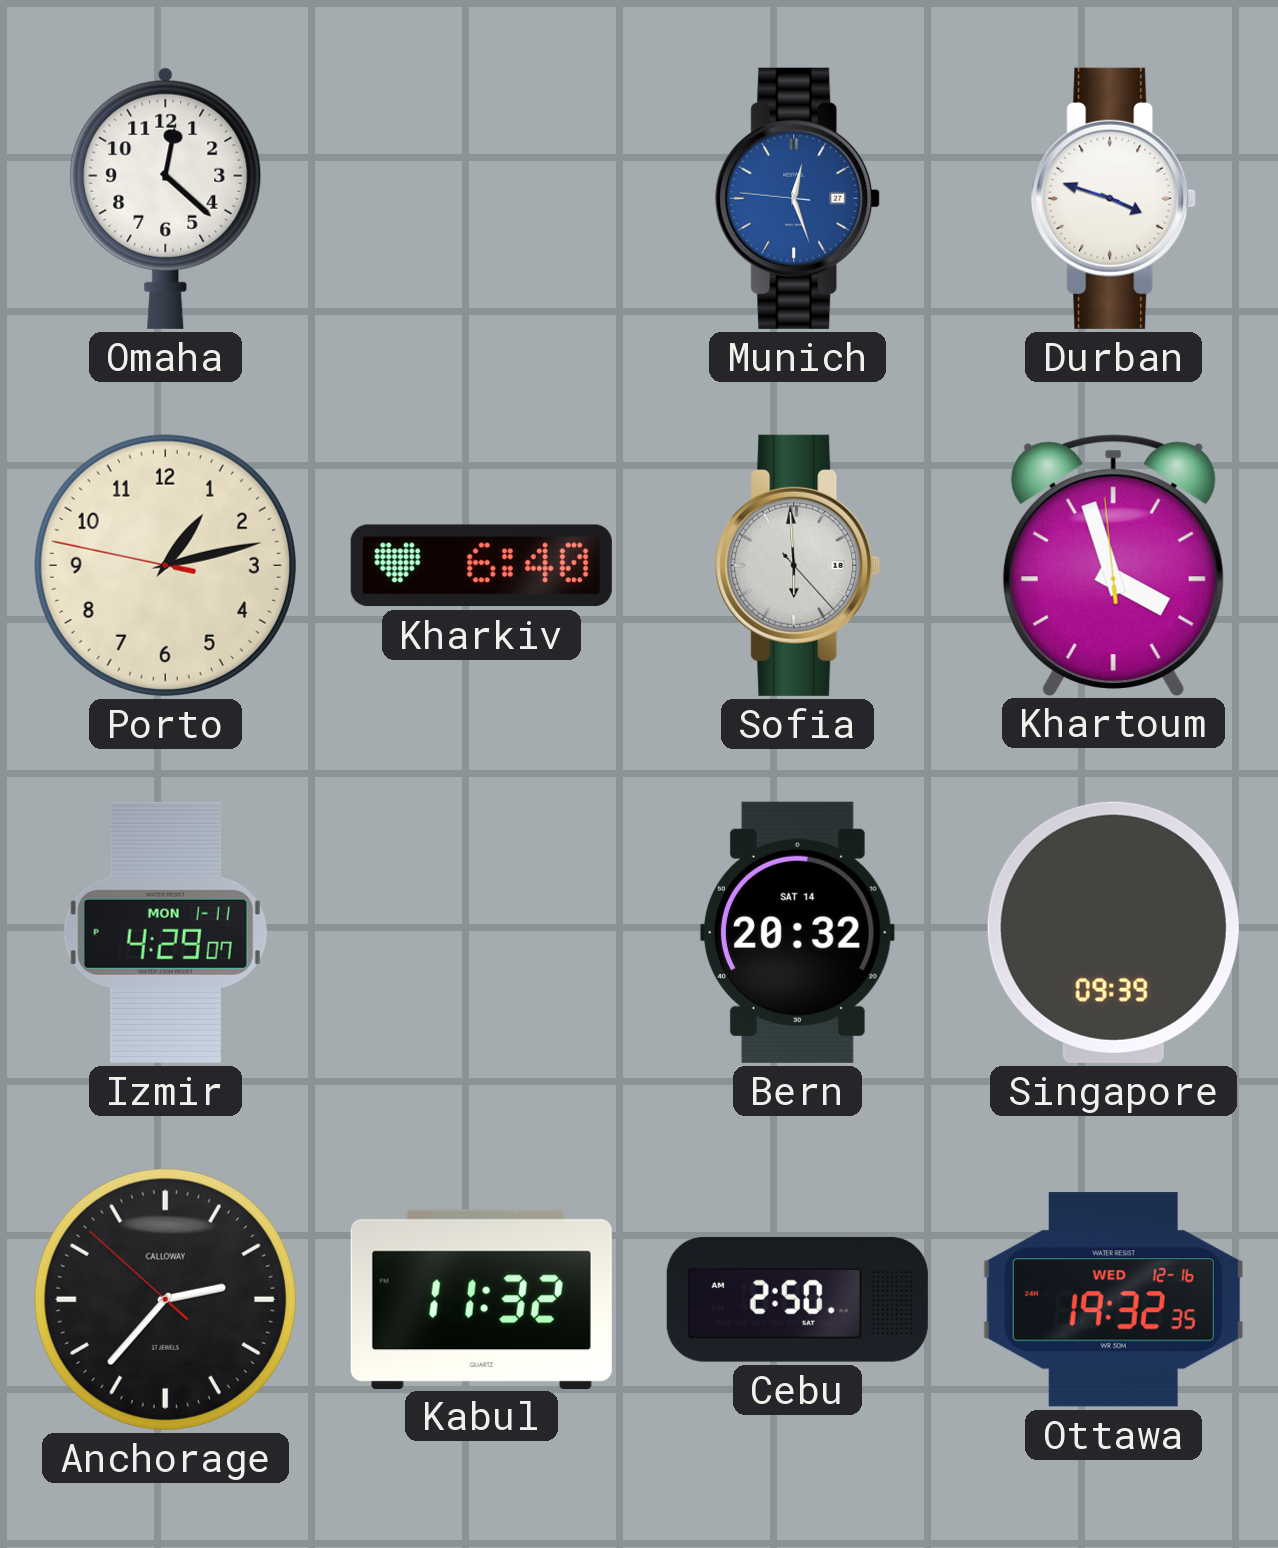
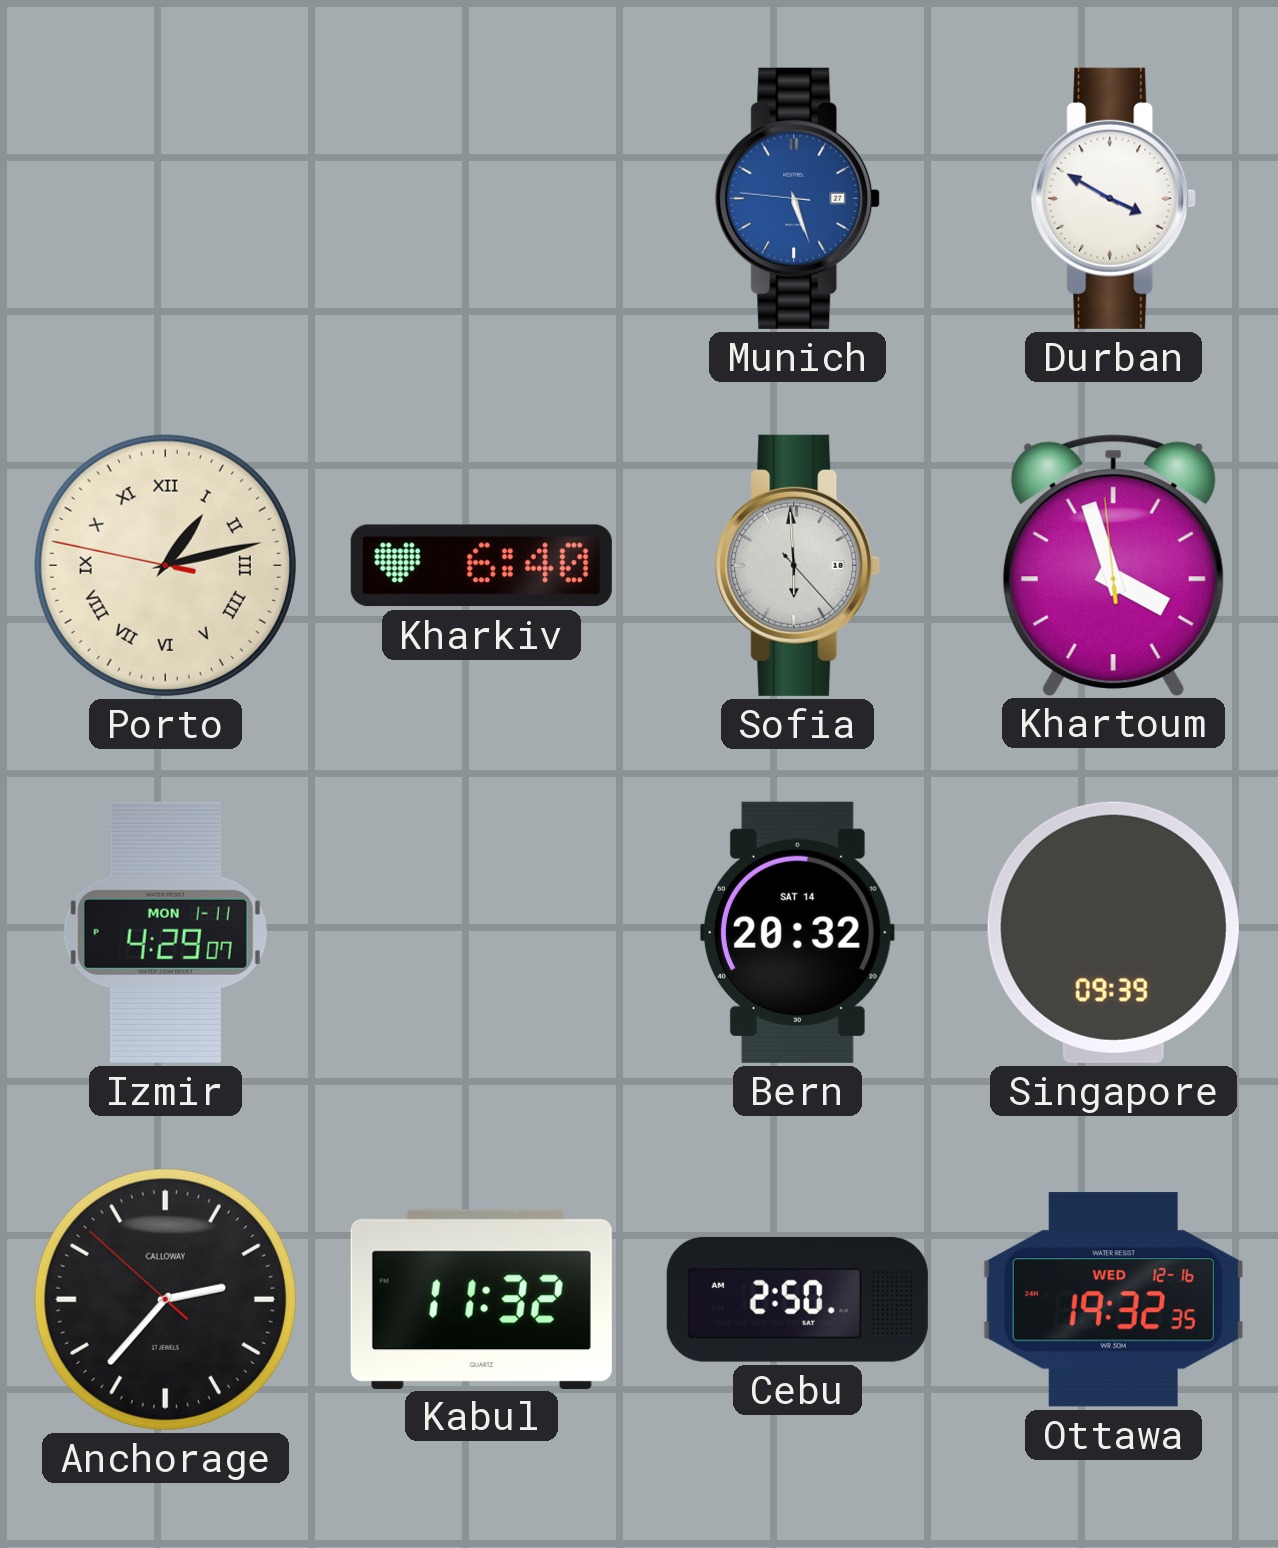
Omaha: 12:22 -> none
Munich: 12:26 -> 5:26
Durban: 3:48 -> 3:50
Porto numerals: Arabic -> Roman
